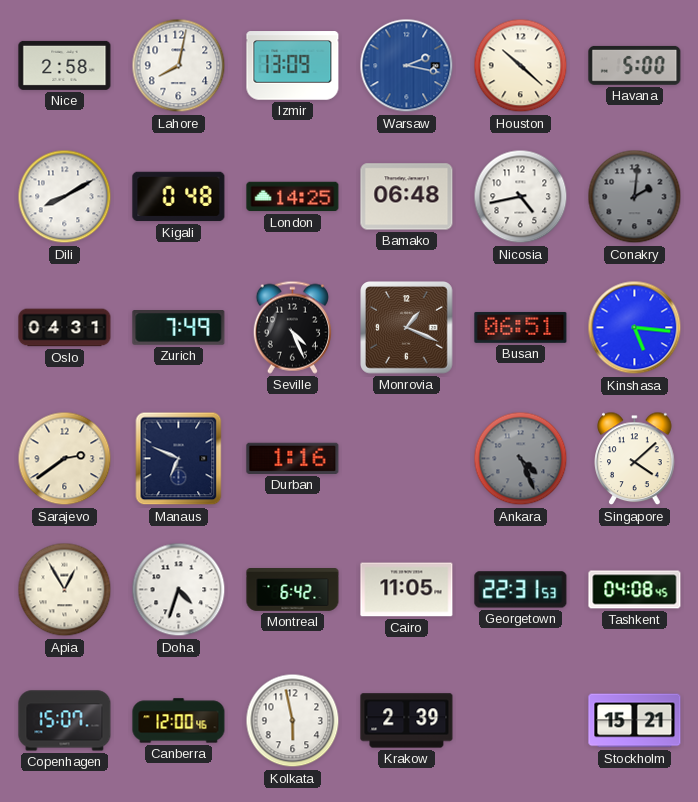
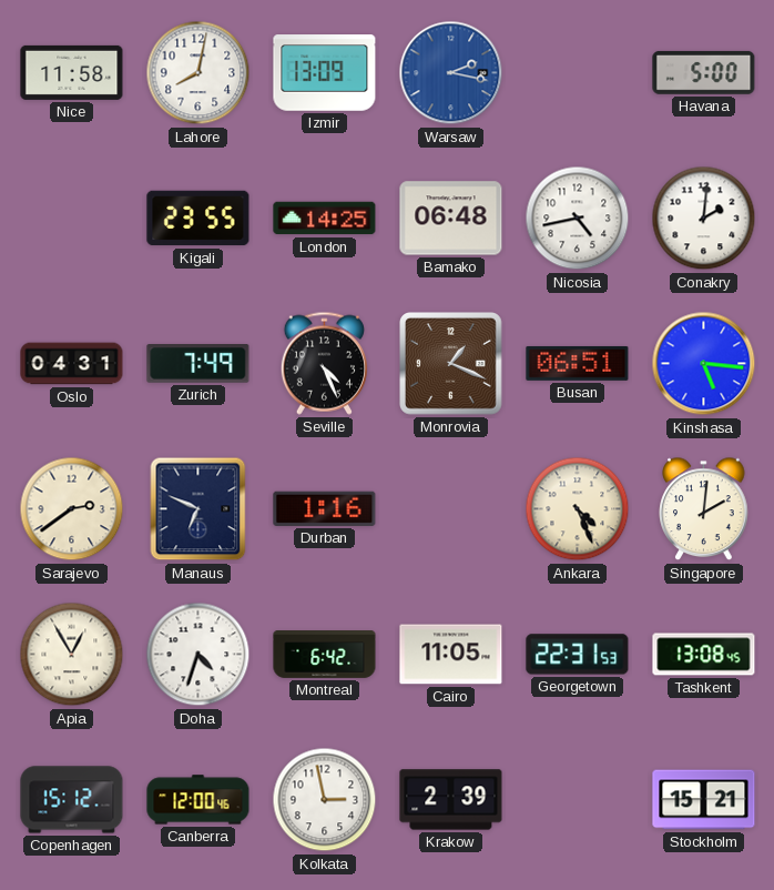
Nice: 2:58 -> 11:58
Houston: 10:22 -> none
Dili: 8:10 -> none
Kigali: 0:48 -> 23:55
Conakry dial: grey -> white
Ankara dial: grey -> cream
Singapore: 4:08 -> 2:01
Tashkent: 04:08 -> 13:08
Copenhagen: 15:07 -> 15:12
Kolkata: 5:58 -> 2:58
